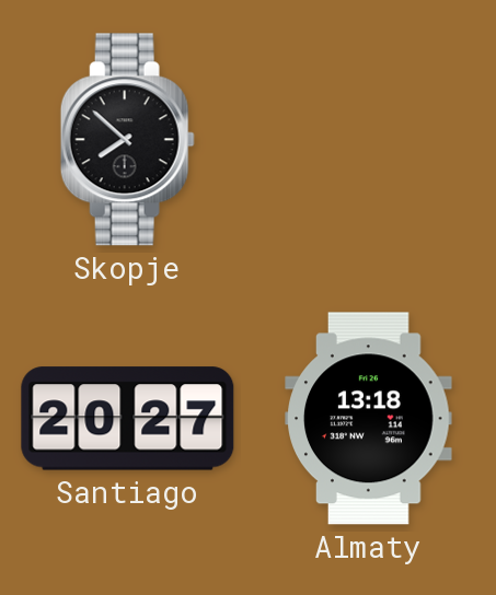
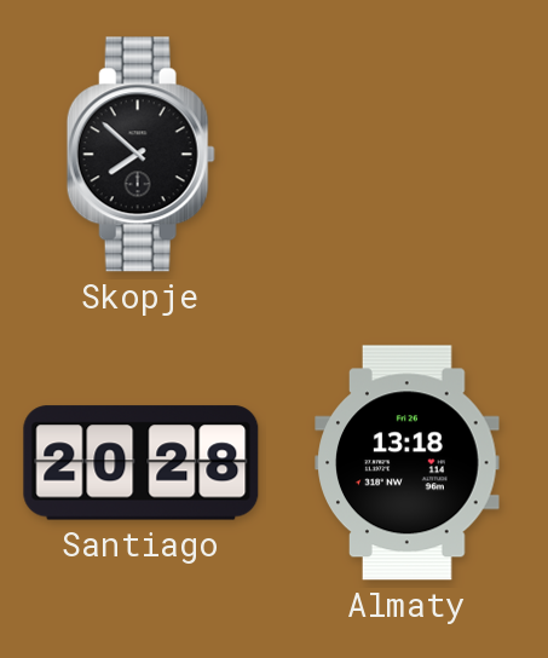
Santiago: 20:27 -> 20:28
